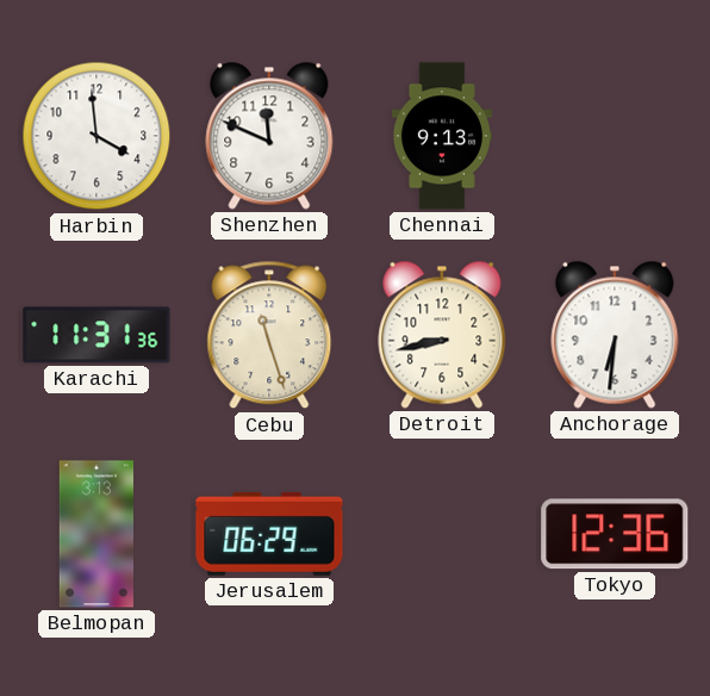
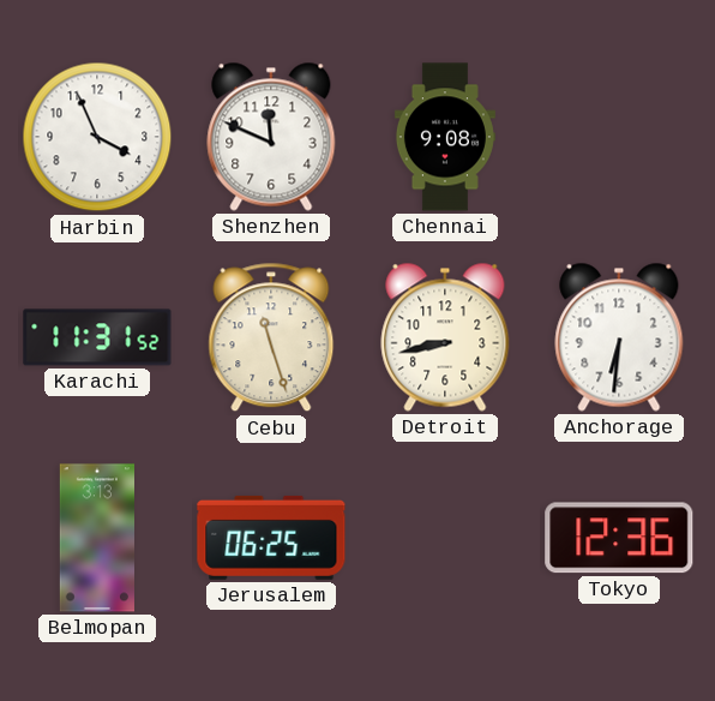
Harbin: 3:59 -> 3:56
Chennai: 9:13 -> 9:08
Karachi: 11:31:36 -> 11:31:52
Jerusalem: 06:29 -> 06:25
